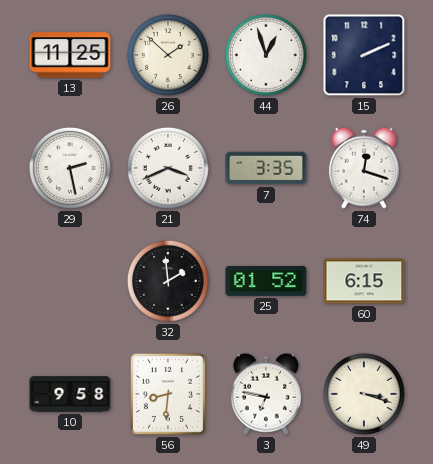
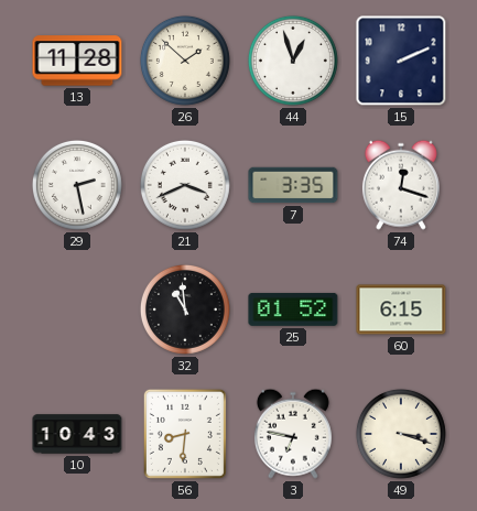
13: 11:25 -> 11:28
32: 1:59 -> 10:59
10: 9:58 -> 10:43
